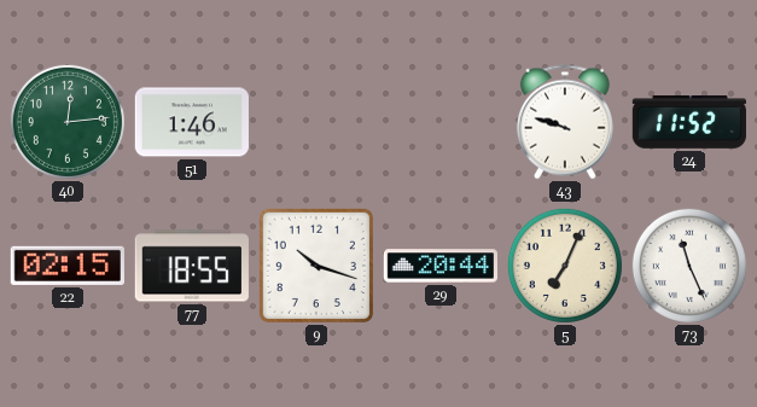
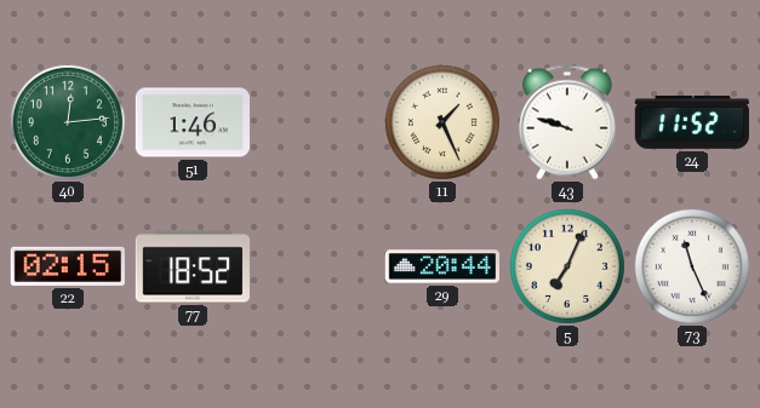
11: none -> 1:26
77: 18:55 -> 18:52
9: 10:18 -> none
